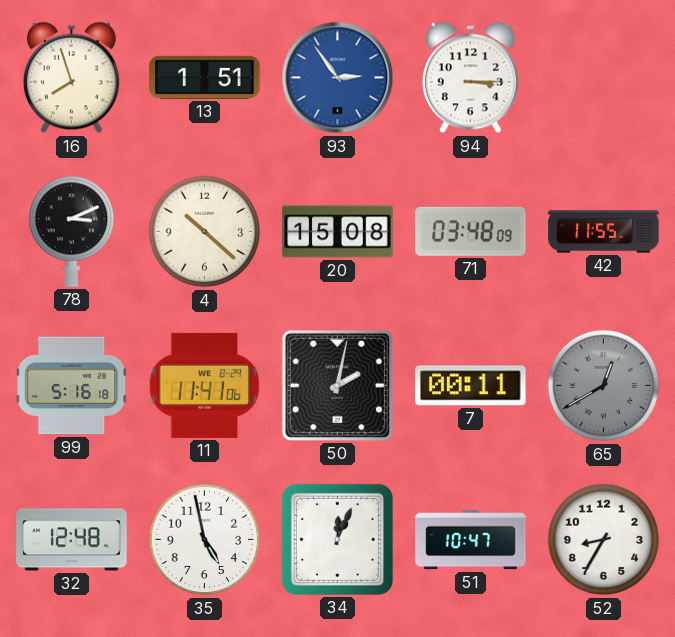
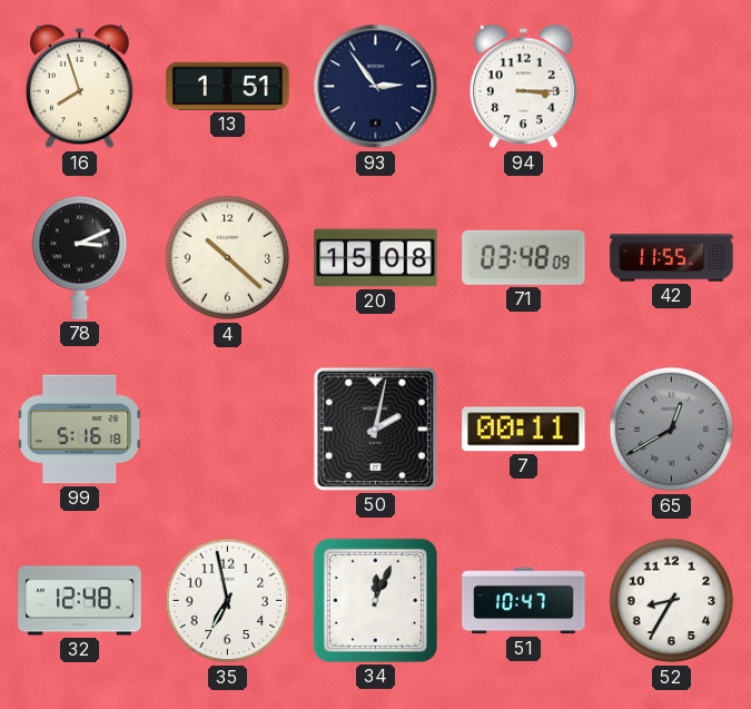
93 dial: blue -> navy
11: 11:41 -> none
35: 4:58 -> 6:58
